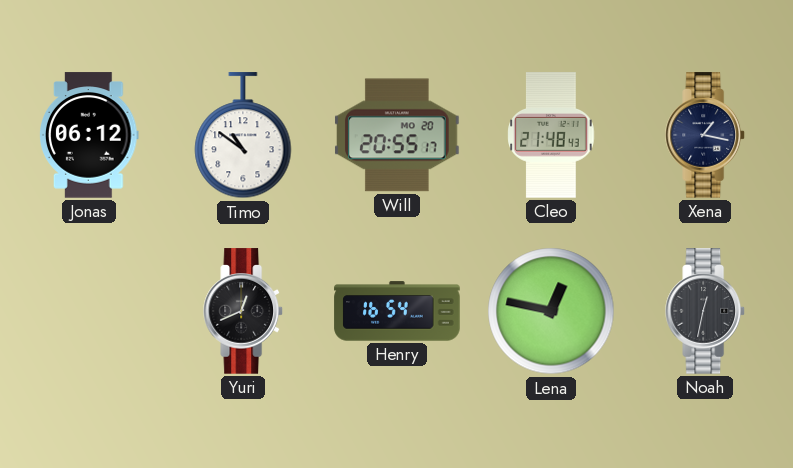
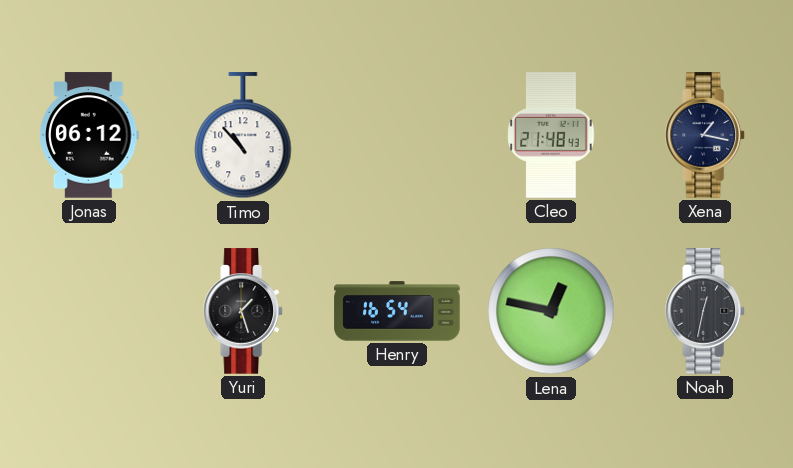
Timo: 10:51 -> 10:53
Will: 20:55 -> none
Yuri: 12:41 -> 1:27
